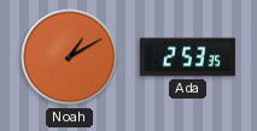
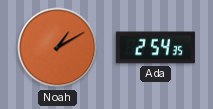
Ada: 2:53 -> 2:54
